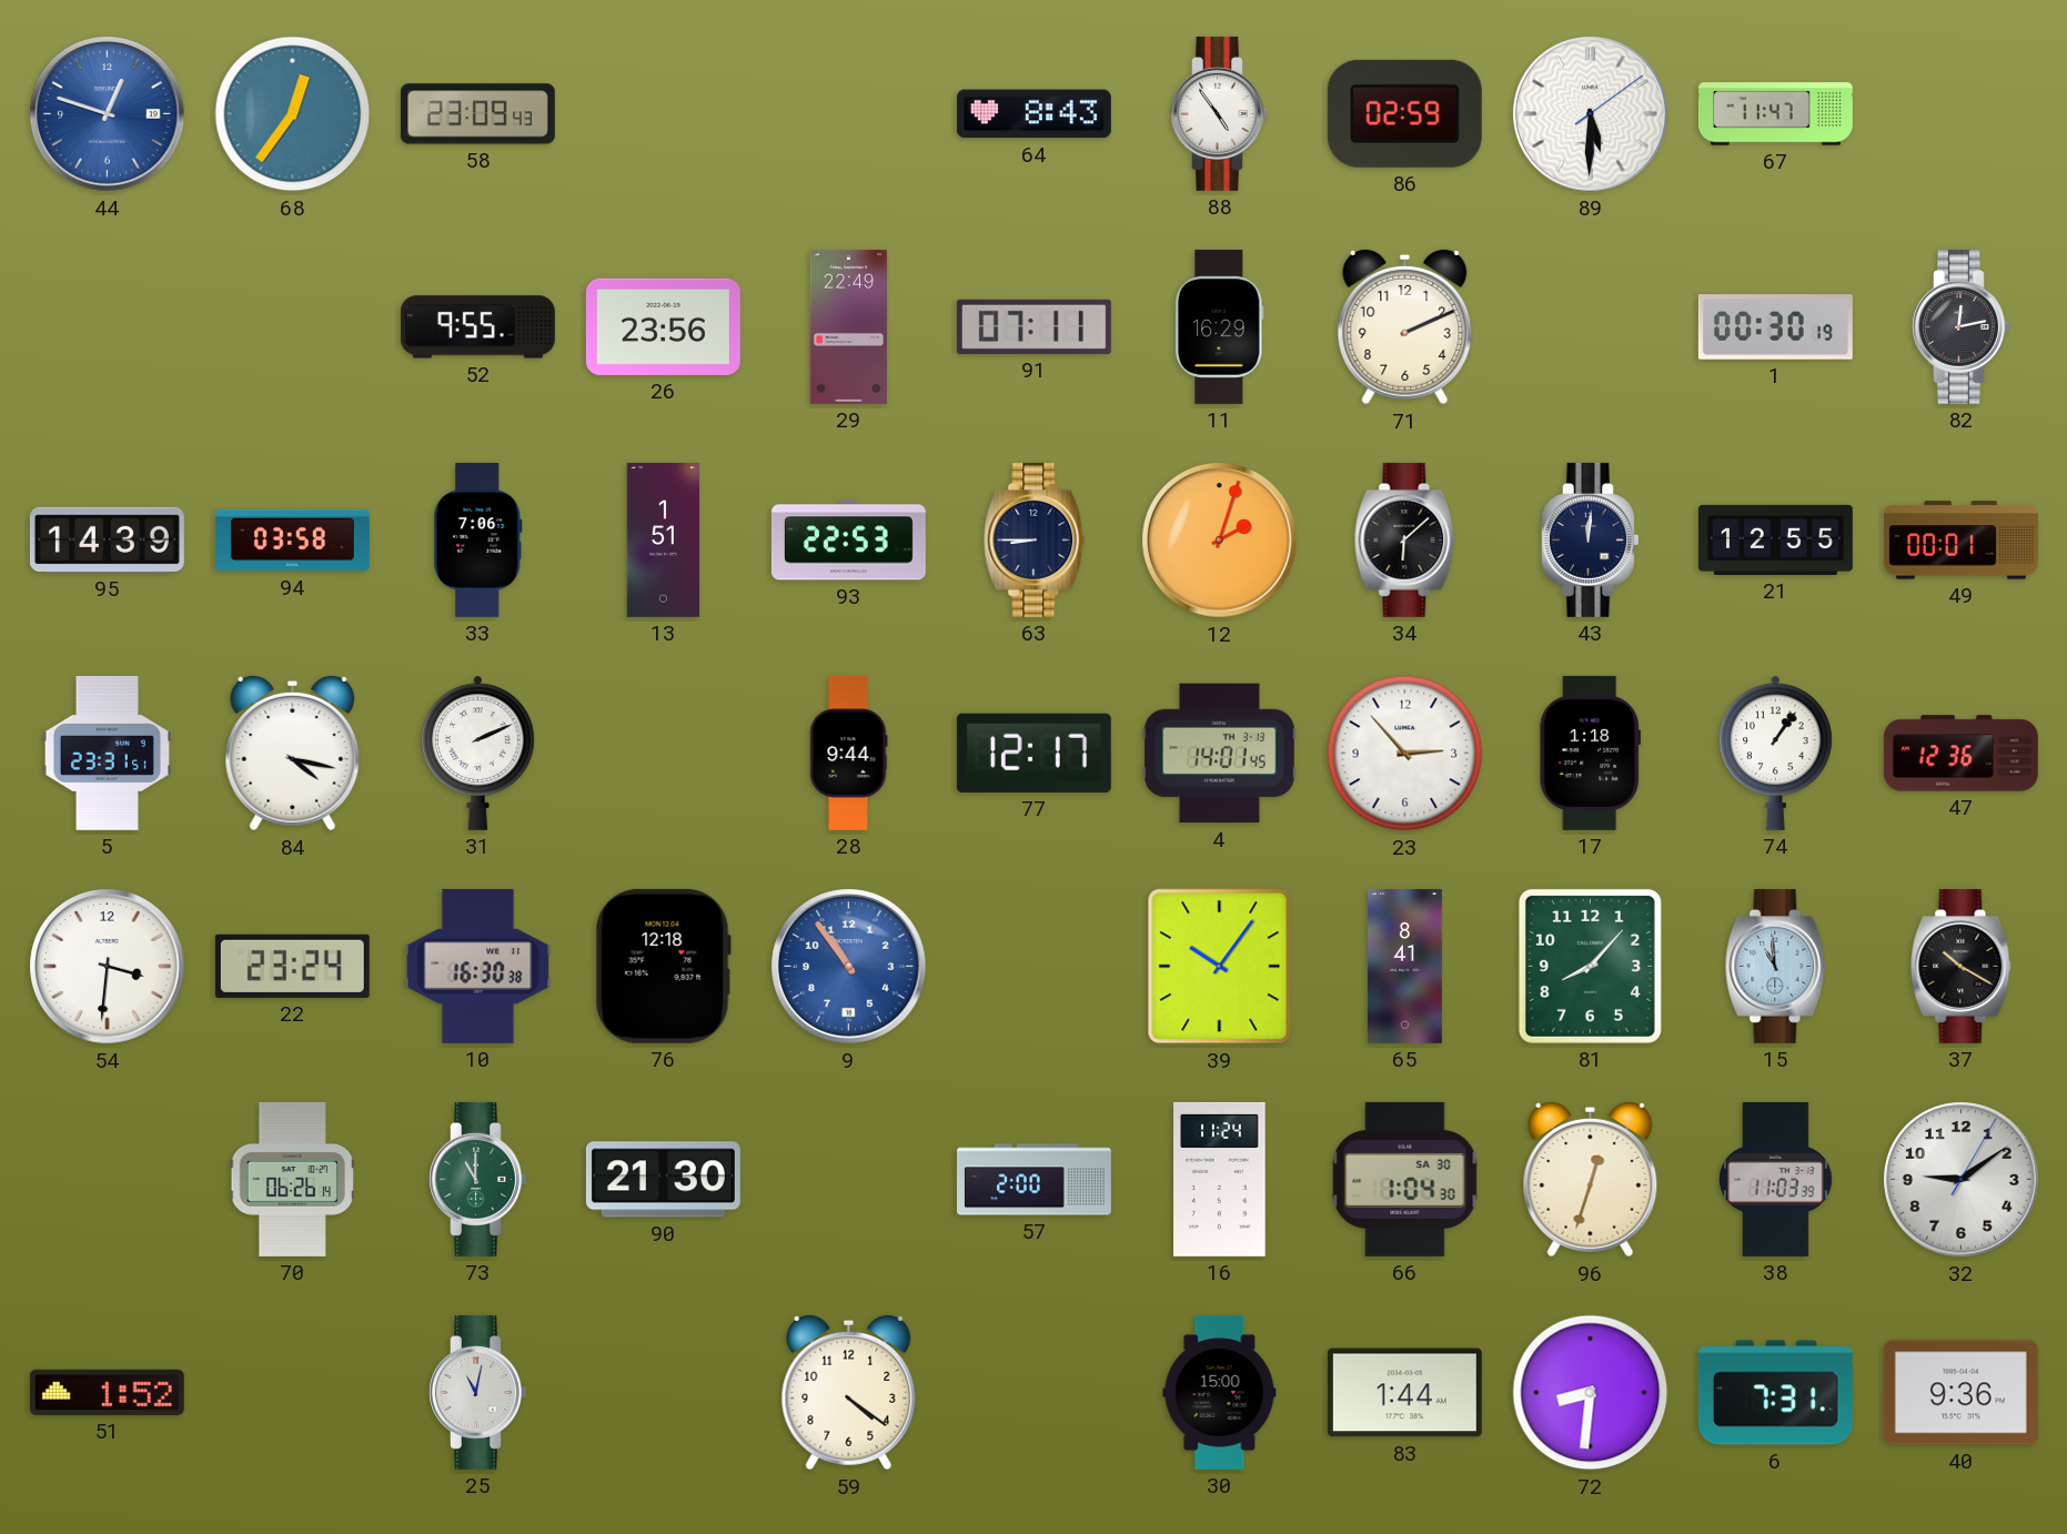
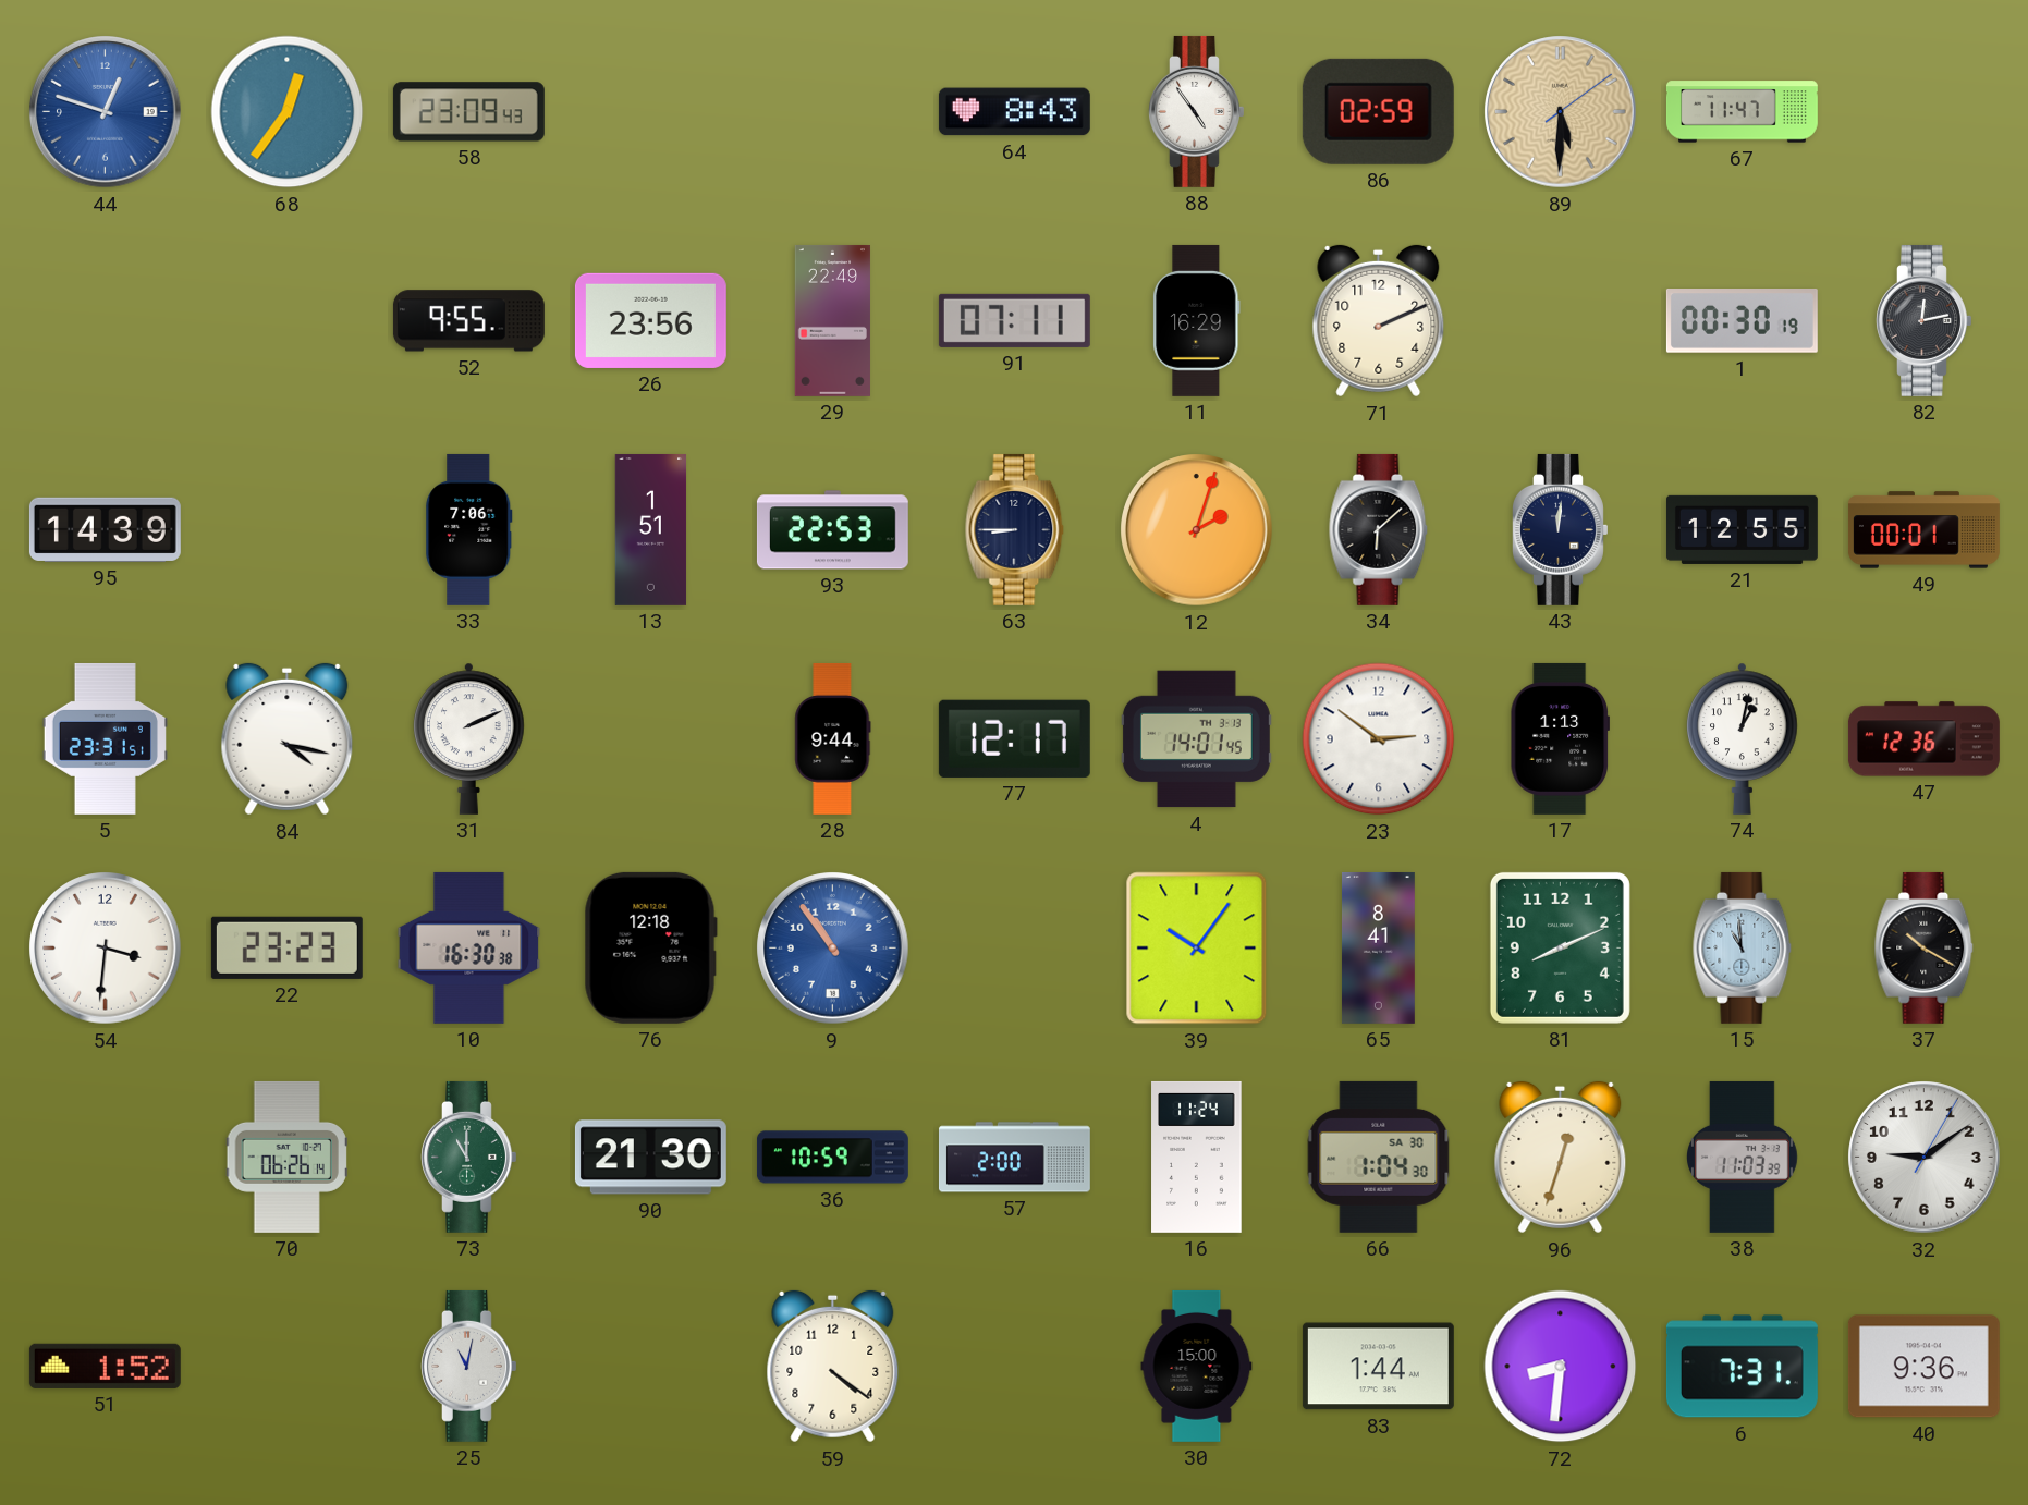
89 dial: white -> champagne
94: 03:58 -> none
23: 2:53 -> 2:51
17: 1:18 -> 1:13
74: 1:06 -> 1:02
22: 23:24 -> 23:23
81: 8:07 -> 8:11
36: none -> 10:59
